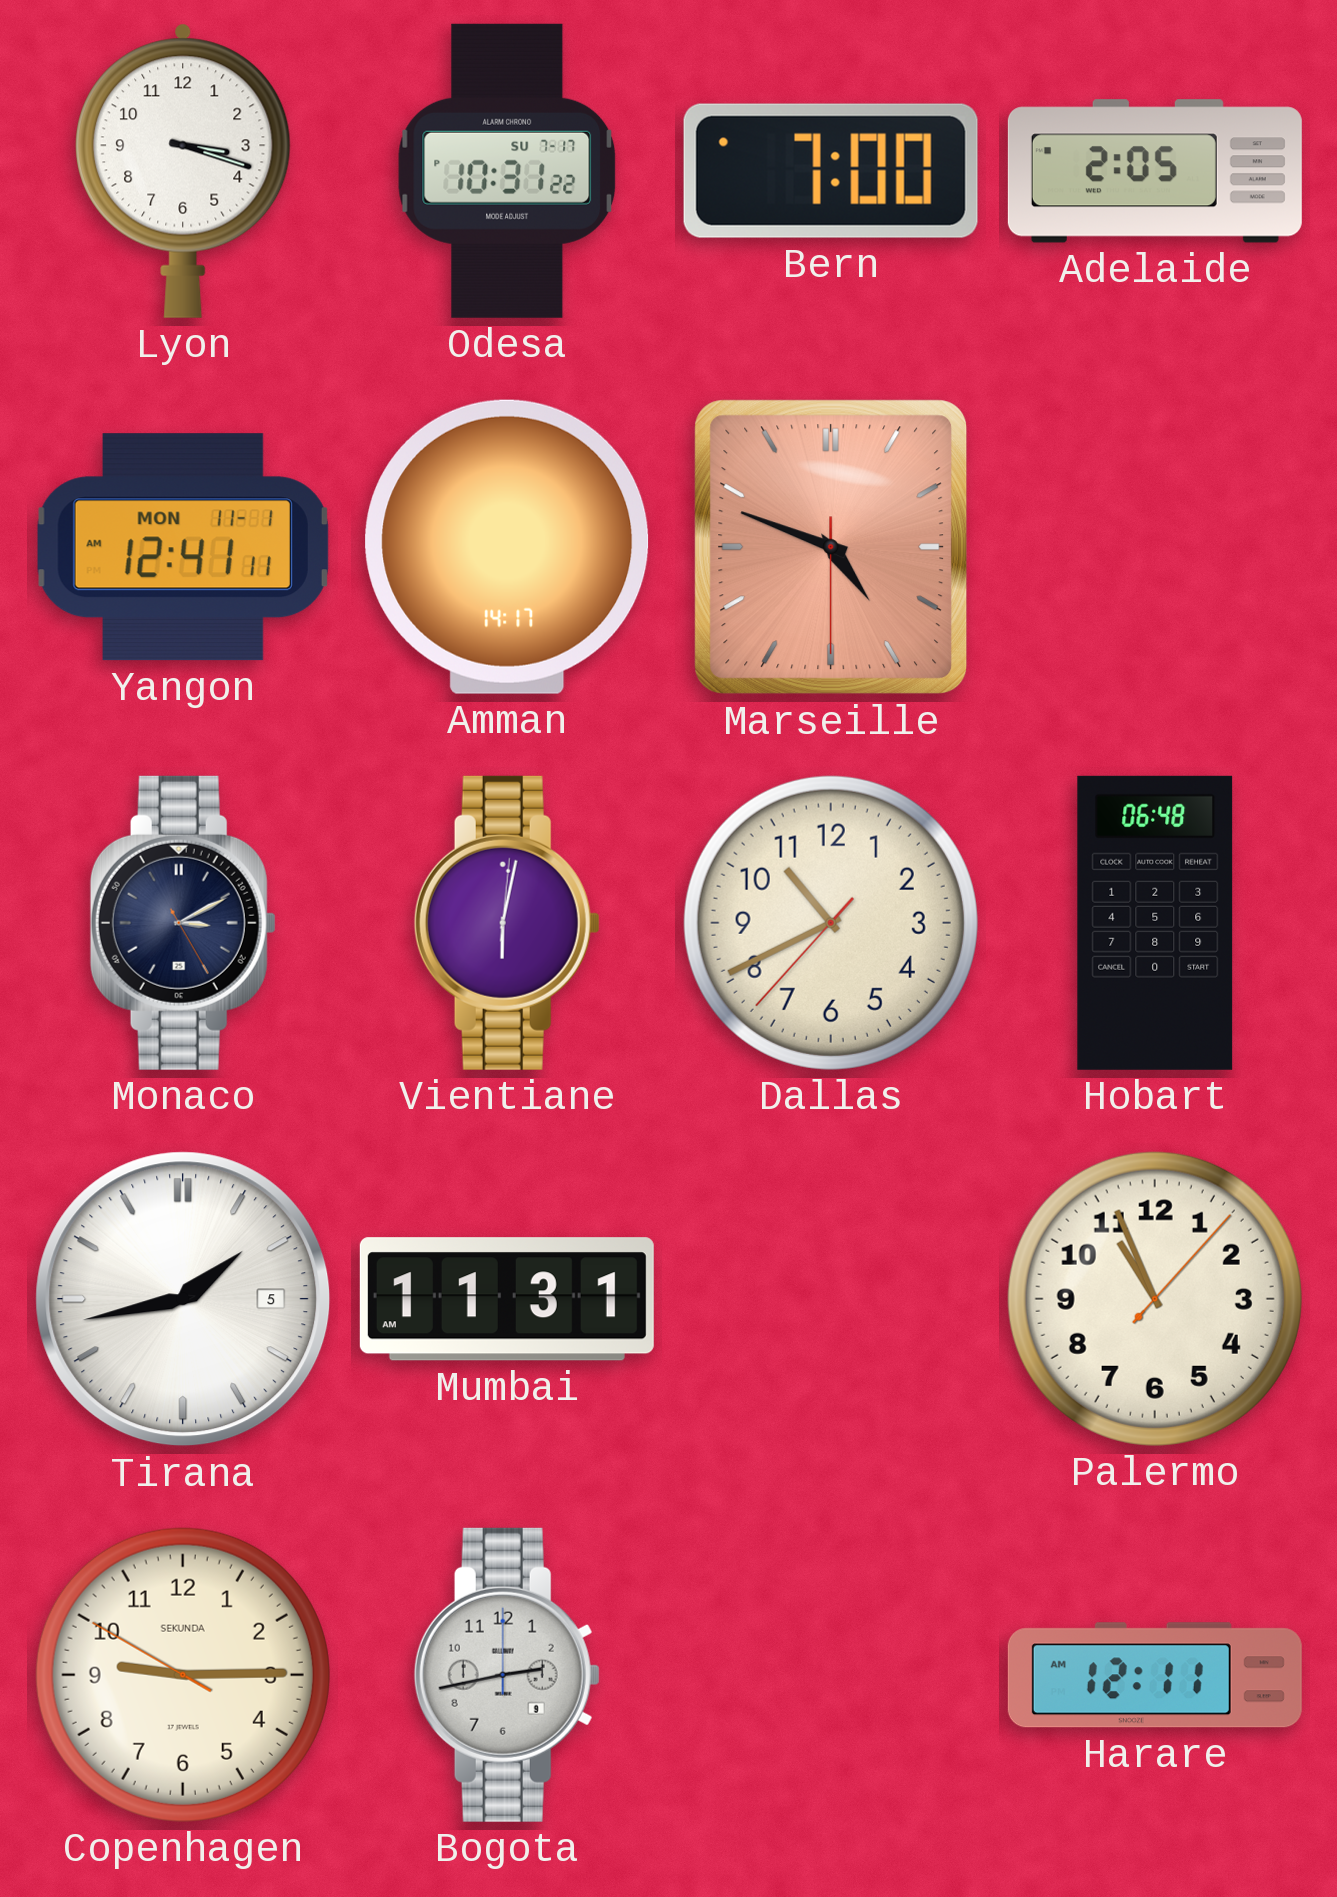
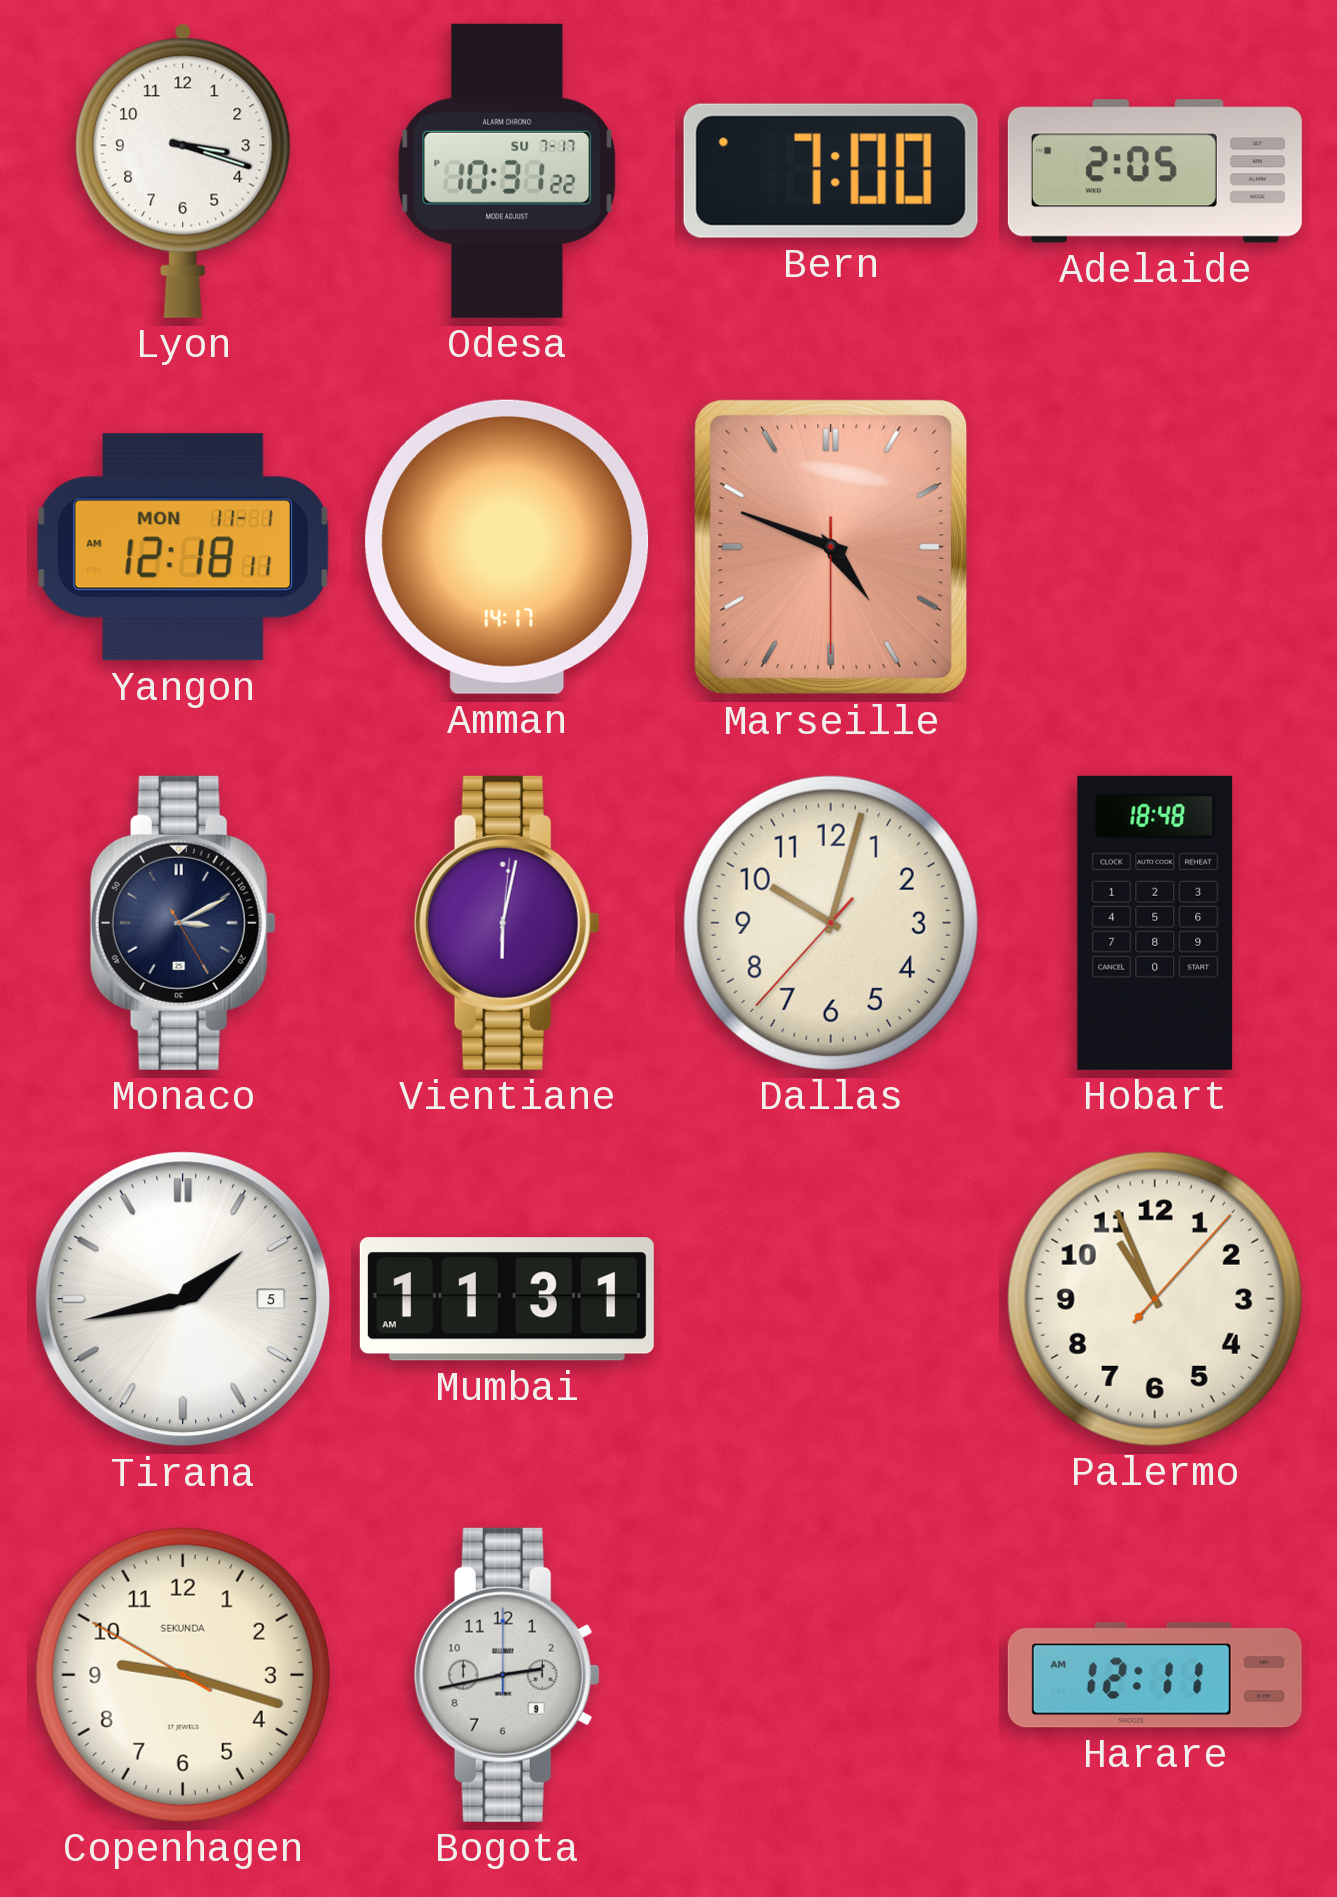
Yangon: 12:41 -> 12:18
Dallas: 10:40 -> 10:02
Hobart: 06:48 -> 18:48
Copenhagen: 9:14 -> 9:17
